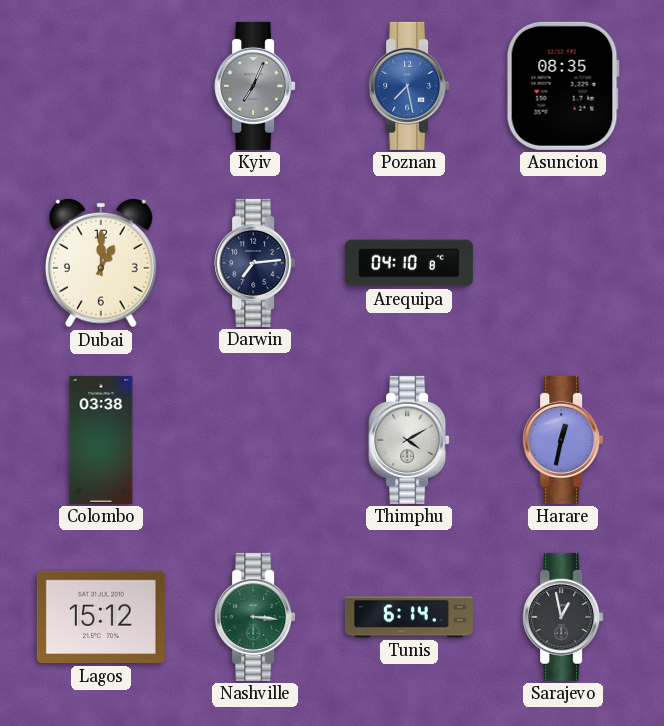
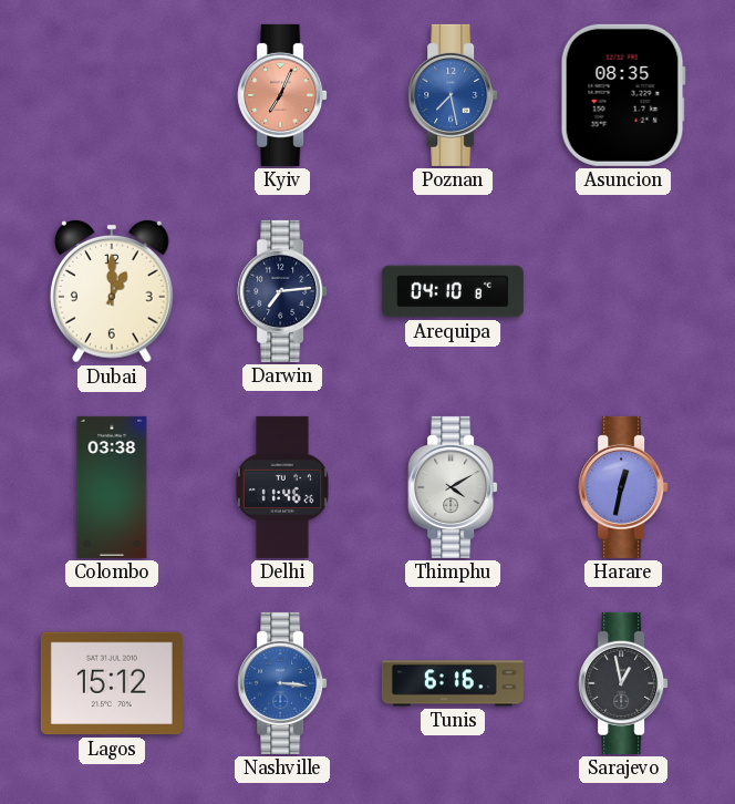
Kyiv dial: grey -> salmon
Delhi: none -> 11:46
Nashville dial: green -> blue
Tunis: 6:14 -> 6:16
